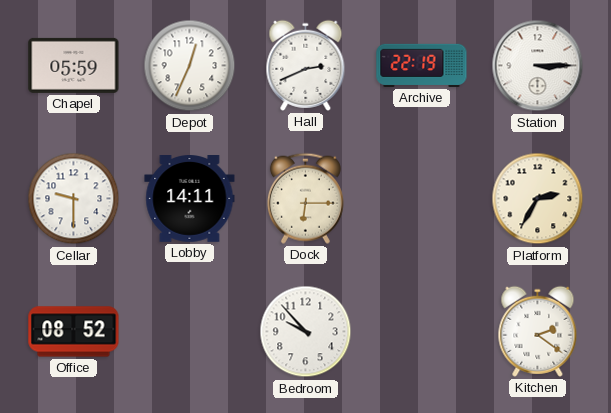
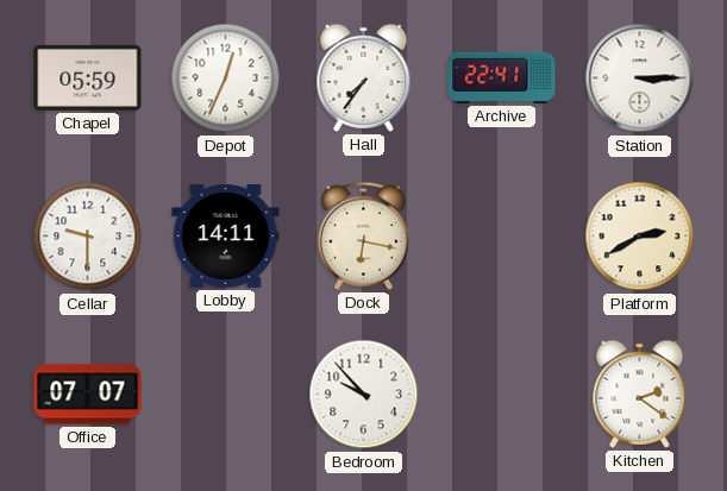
Hall: 2:41 -> 7:36
Archive: 22:19 -> 22:41
Dock: 6:15 -> 6:17
Platform: 2:35 -> 2:40
Office: 08:52 -> 07:07
